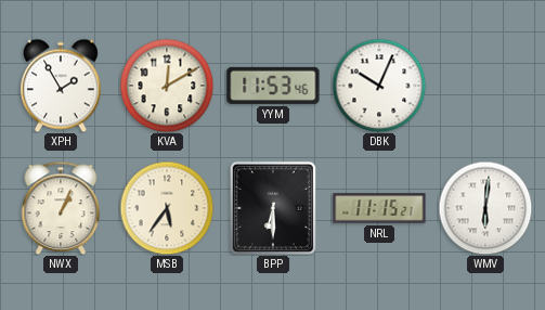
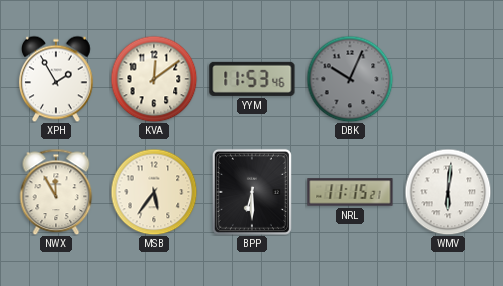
KVA: 12:10 -> 12:09
DBK dial: white -> grey
NWX: 1:04 -> 11:55
